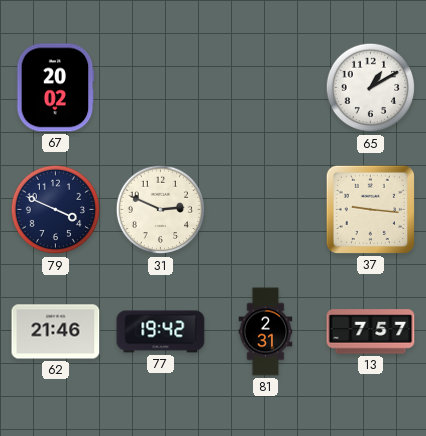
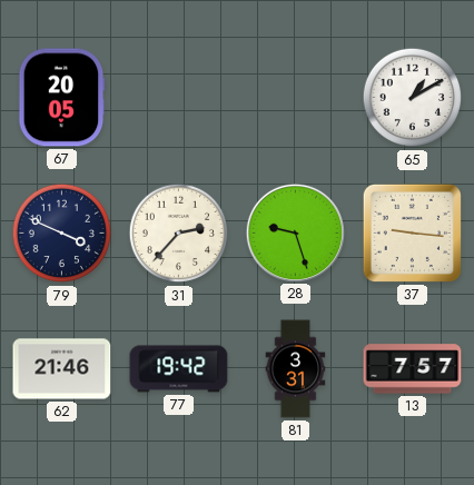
67: 20:02 -> 20:05
31: 2:49 -> 2:37
28: none -> 9:27
81: 2:31 -> 3:31
